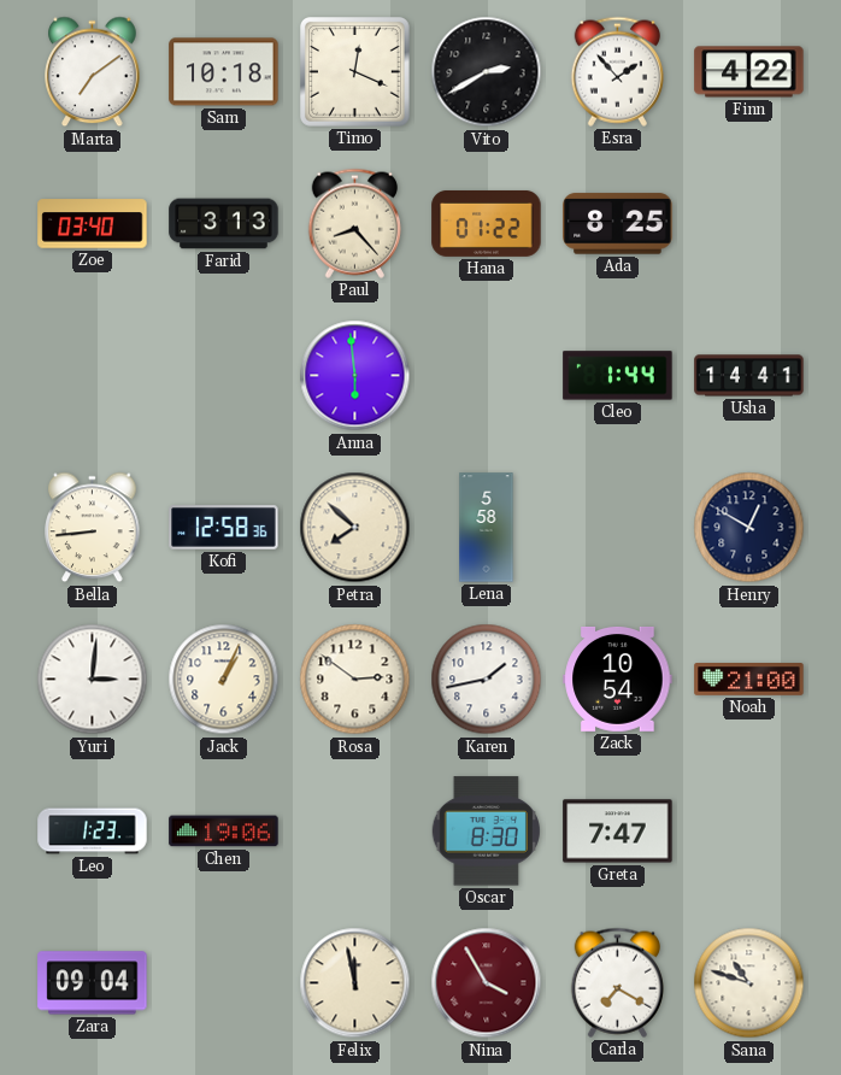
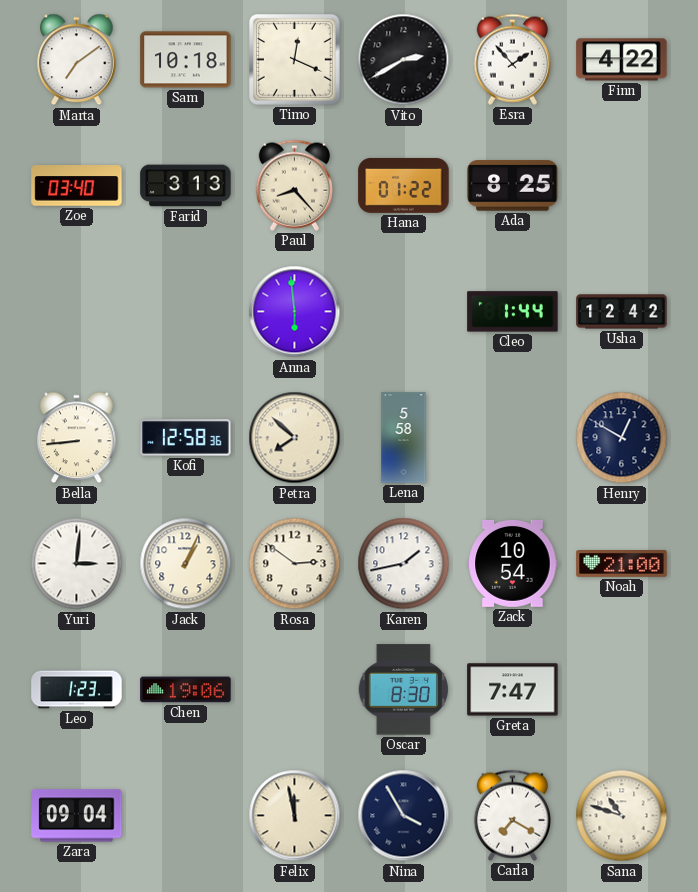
Usha: 14:41 -> 12:42
Nina dial: burgundy -> navy
